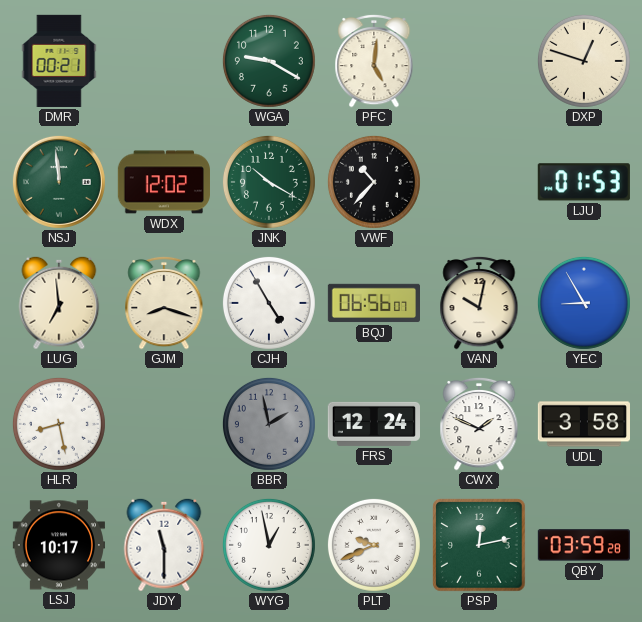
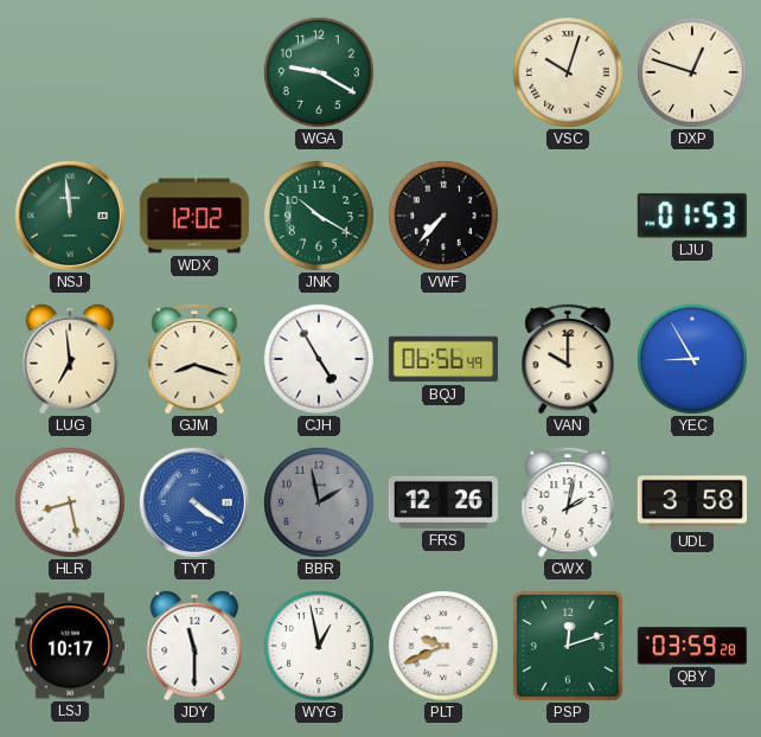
DMR: 00:21 -> none
PFC: 5:01 -> none
VSC: none -> 10:03
VWF: 10:37 -> 7:37
BQJ: 06:56:07 -> 06:56:49
VAN: 10:02 -> 10:00
TYT: none -> 4:21
FRS: 12:24 -> 12:26
CWX: 1:49 -> 2:02
PSP: 12:13 -> 12:12
